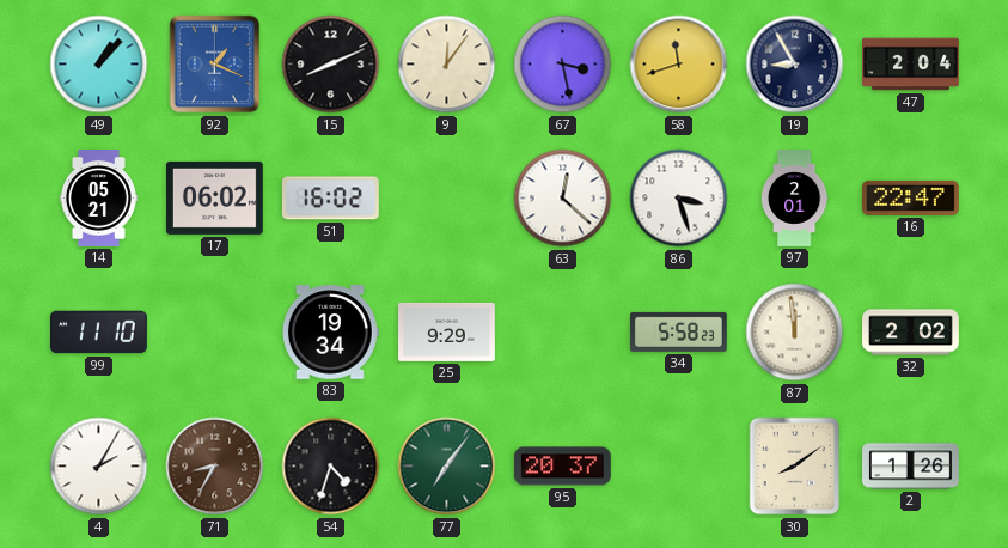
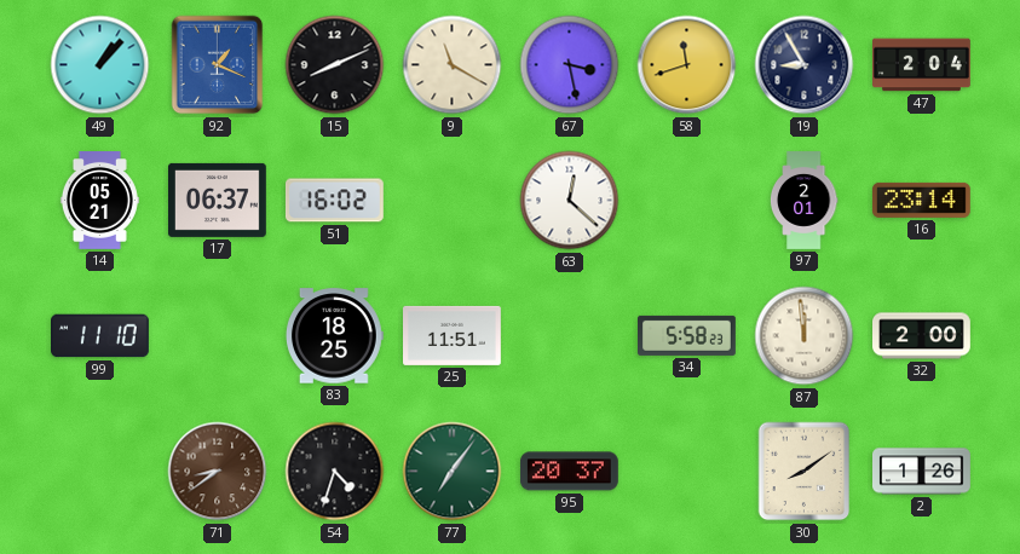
9: 12:06 -> 11:20
17: 06:02 -> 06:37
86: 3:27 -> none
16: 22:47 -> 23:14
83: 19:34 -> 18:25
25: 9:29 -> 11:51
32: 2:02 -> 2:00
4: 2:05 -> none
71: 8:35 -> 8:39
